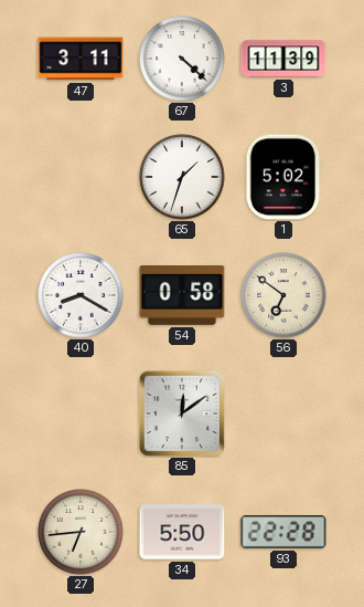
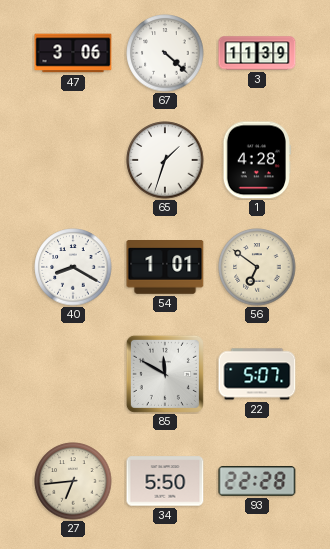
47: 3:11 -> 3:06
1: 5:02 -> 4:28
54: 0:58 -> 1:01
85: 12:09 -> 11:50
22: none -> 5:07
